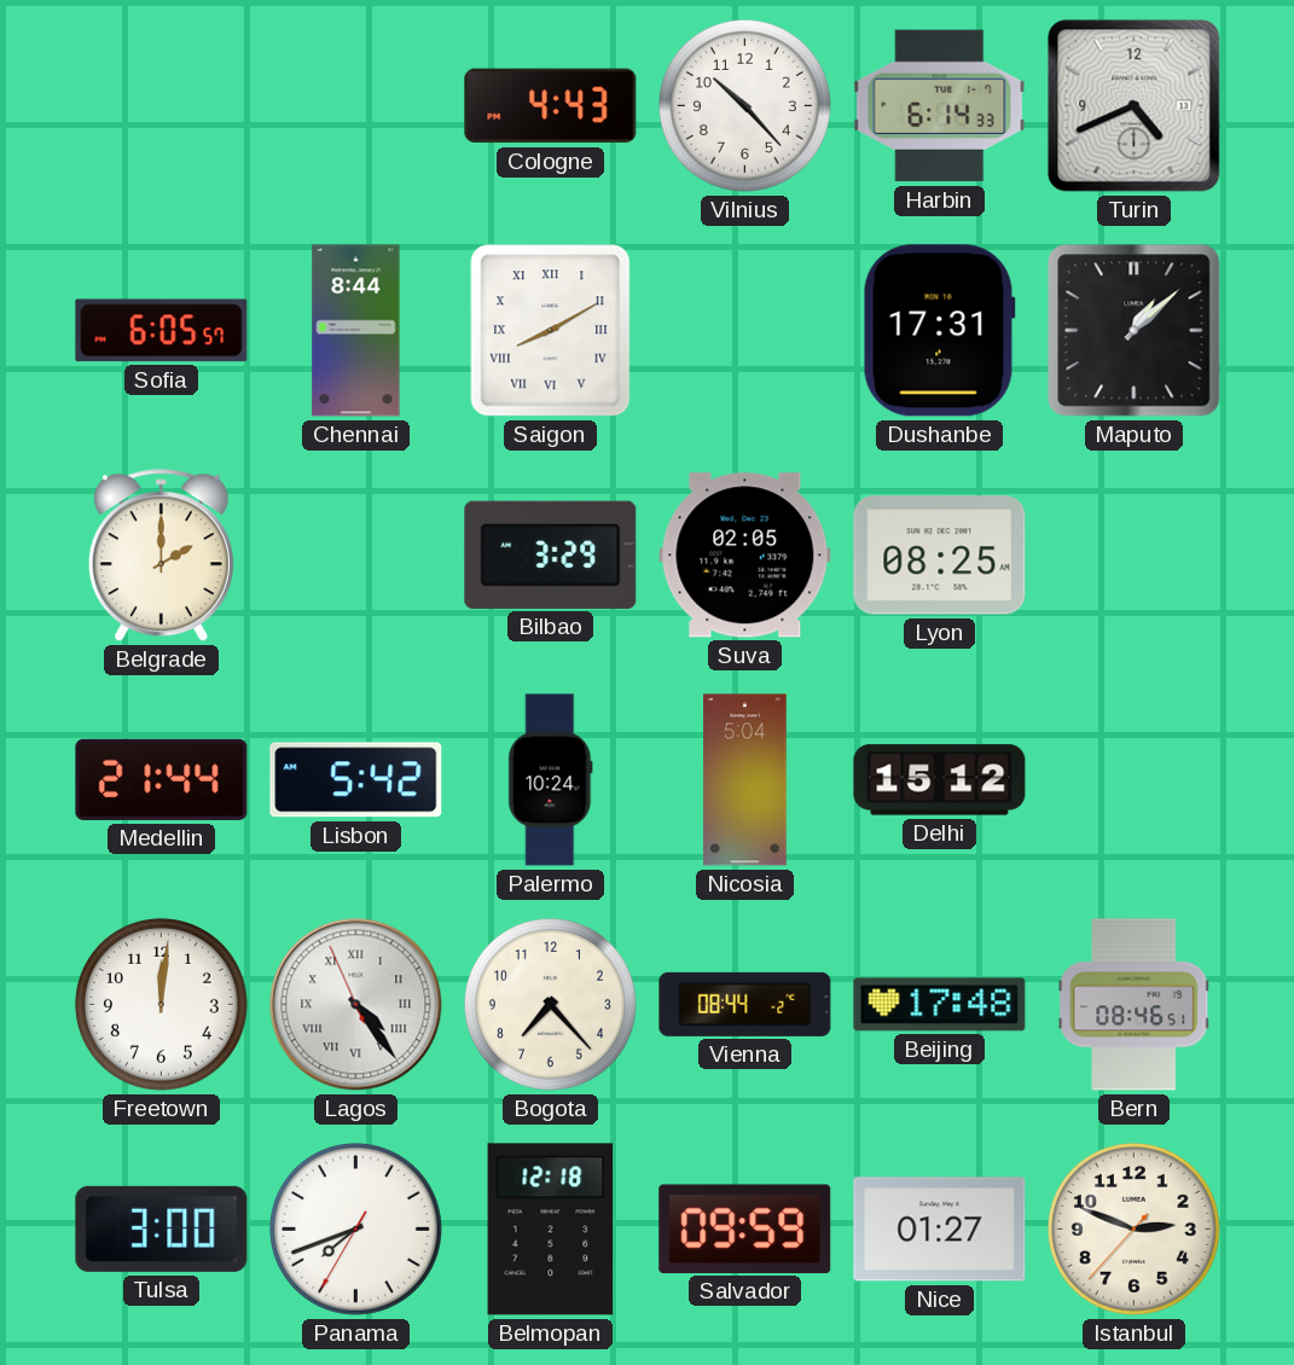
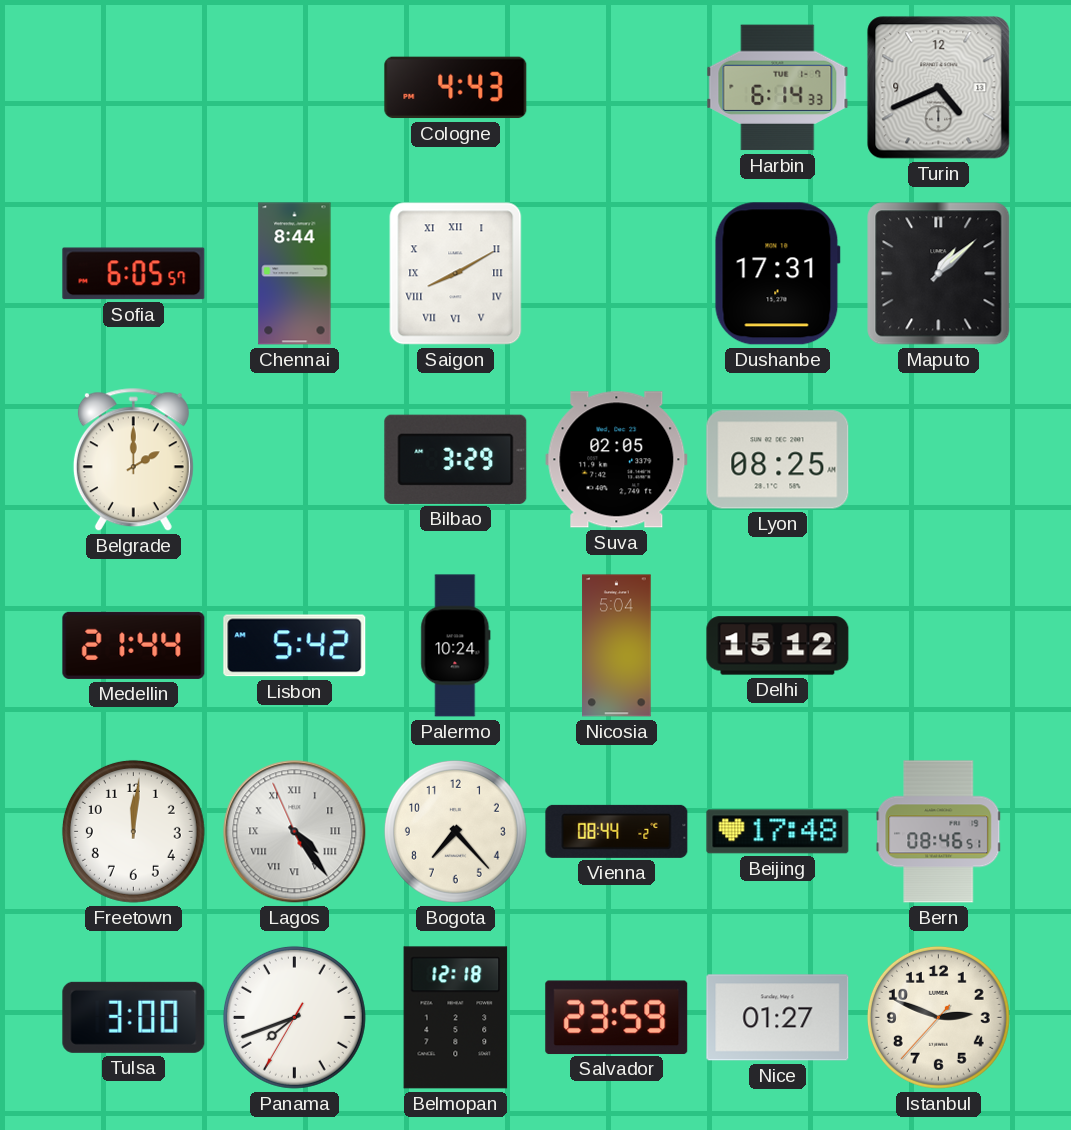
Vilnius: 10:23 -> none
Salvador: 09:59 -> 23:59
